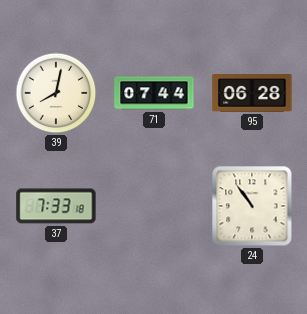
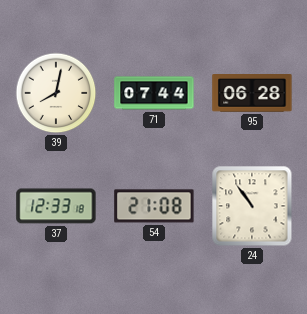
37: 7:33 -> 12:33
54: none -> 21:08
